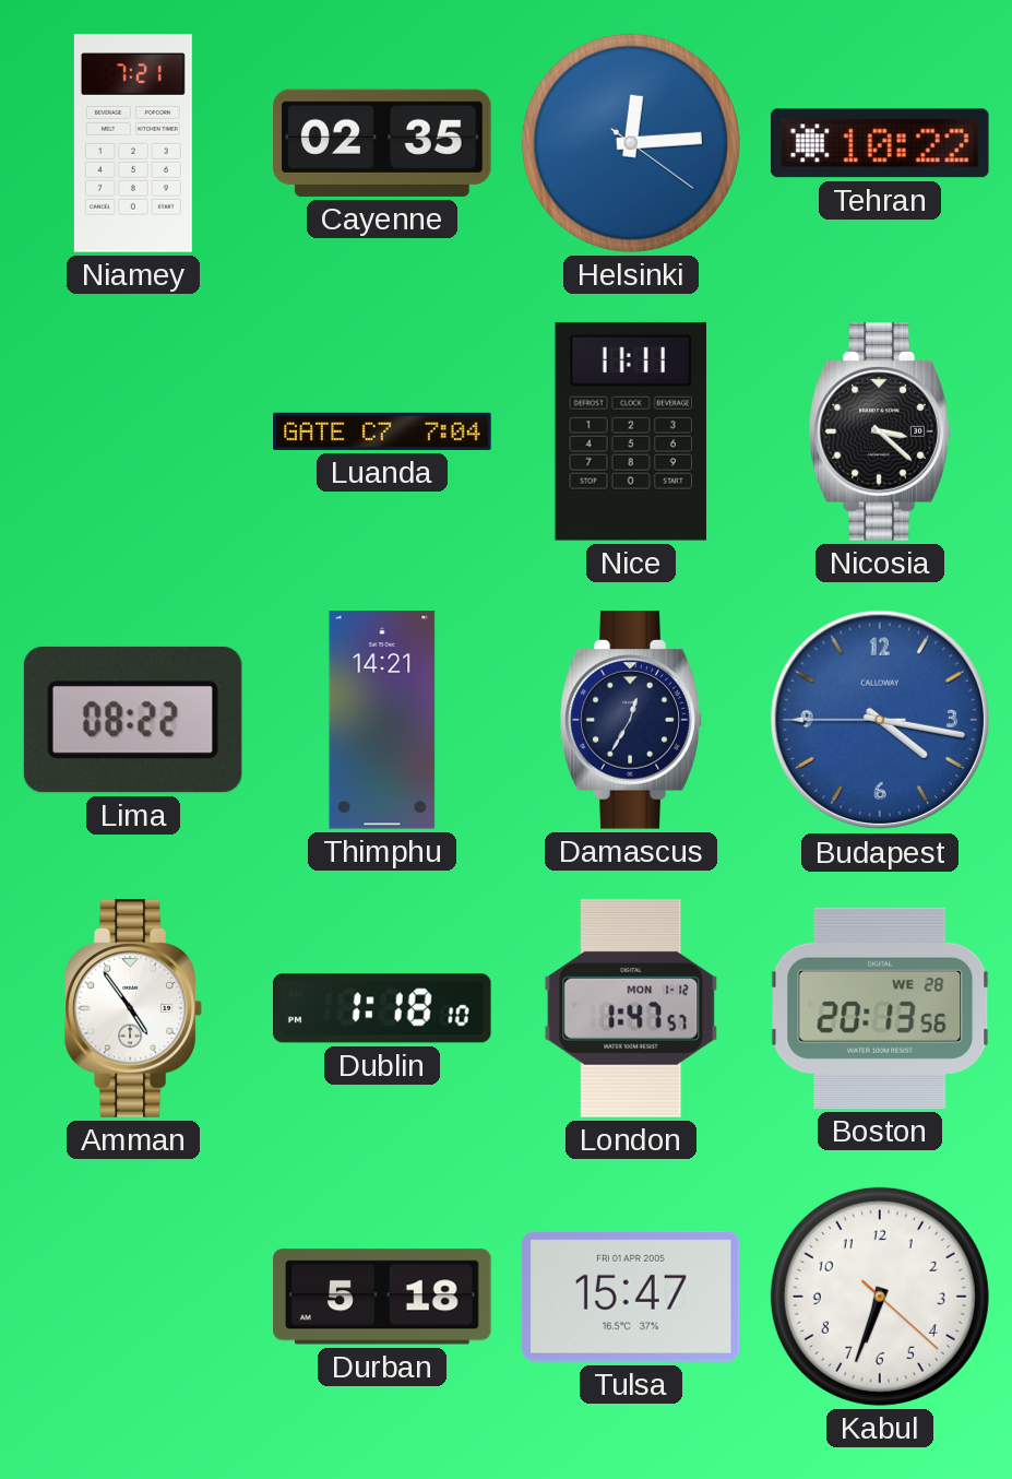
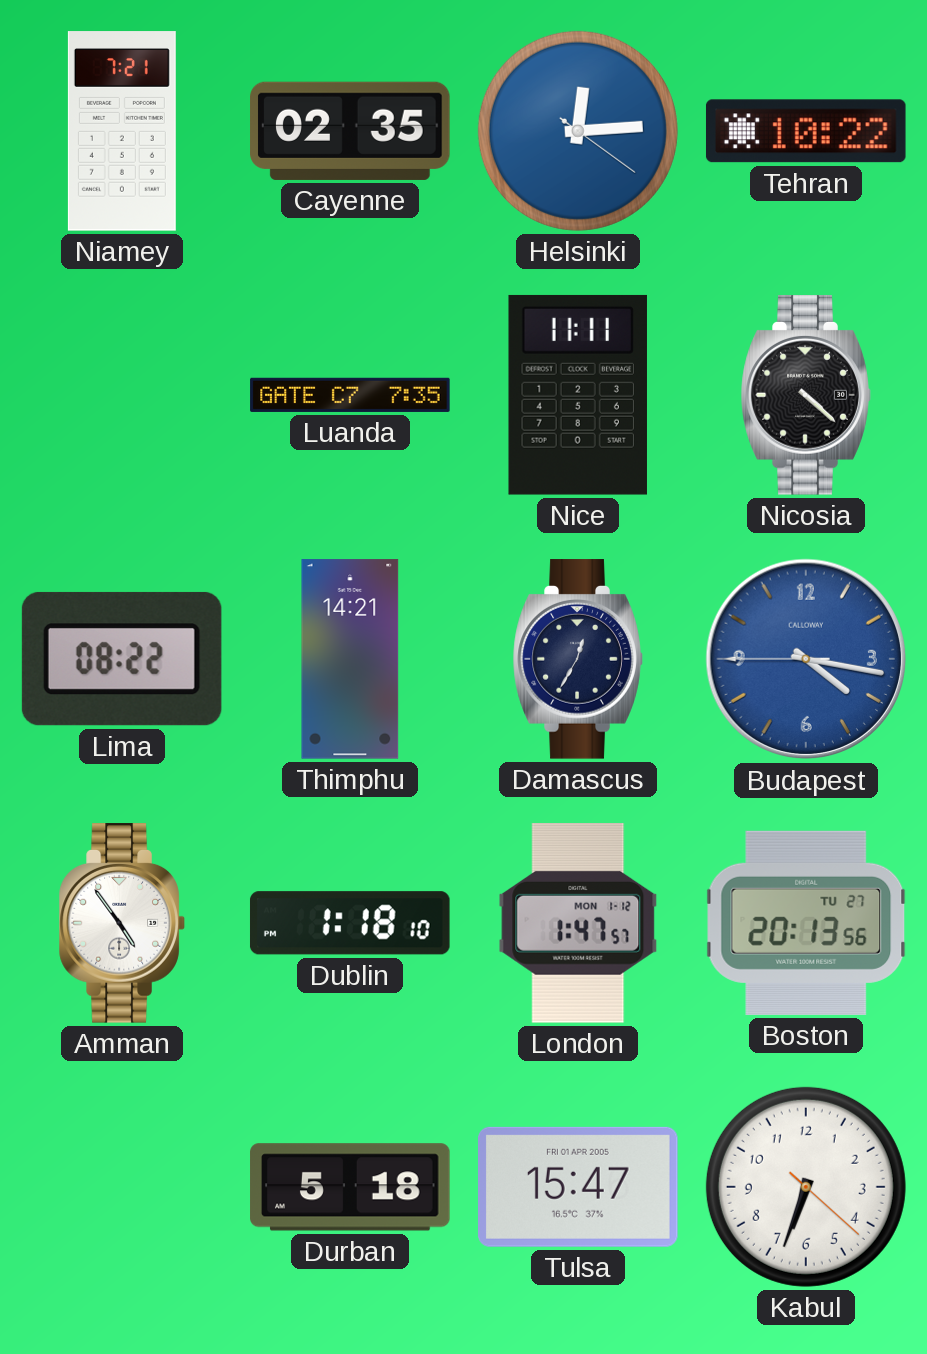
Luanda: 7:04 -> 7:35
Nicosia: 3:22 -> 4:22
Boston date: WE 28 -> TU 27
